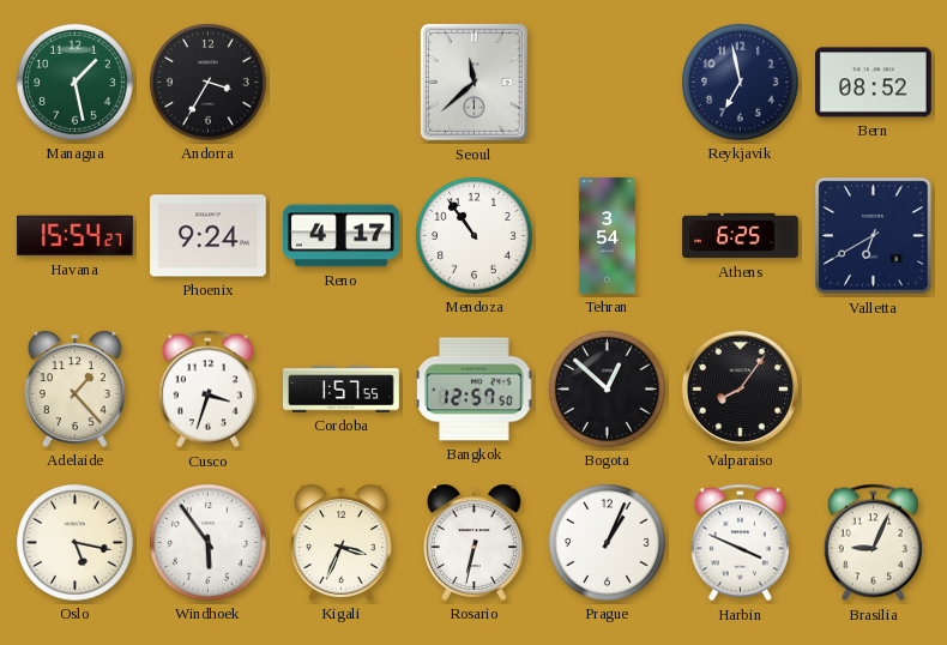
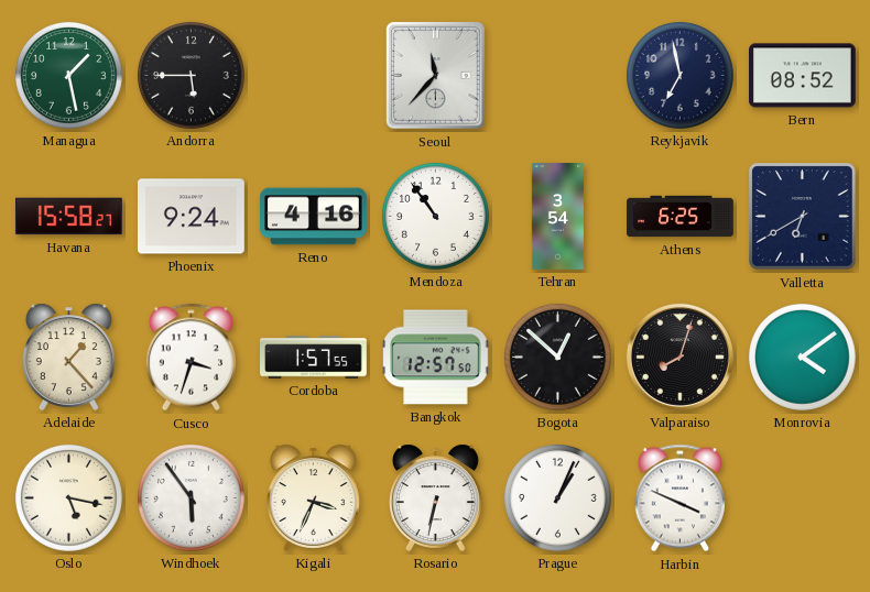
Andorra: 3:35 -> 5:45
Seoul: 11:38 -> 11:37
Havana: 15:54 -> 15:58
Reno: 4:17 -> 4:16
Valparaiso: 8:06 -> 8:03
Monrovia: none -> 4:09
Brasilia: 9:04 -> none
